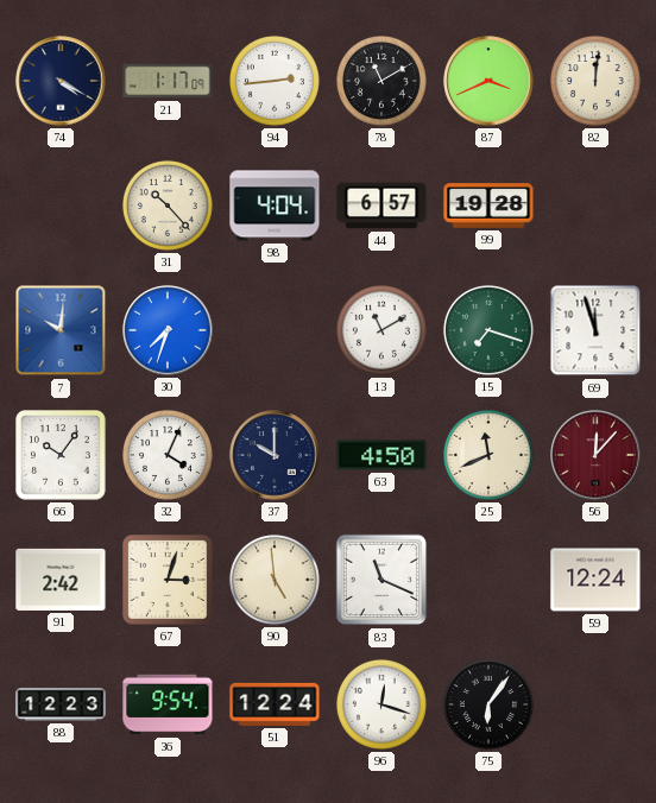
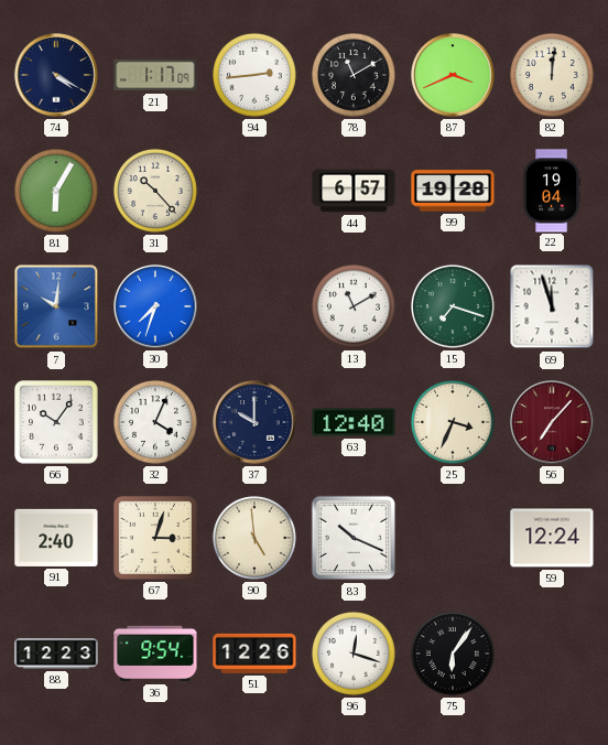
81: none -> 6:05
98: 4:04 -> none
22: none -> 19:04
63: 4:50 -> 12:40
25: 11:41 -> 3:34
56: 12:07 -> 7:07
91: 2:42 -> 2:40
83: 11:19 -> 10:19
51: 12:24 -> 12:26
